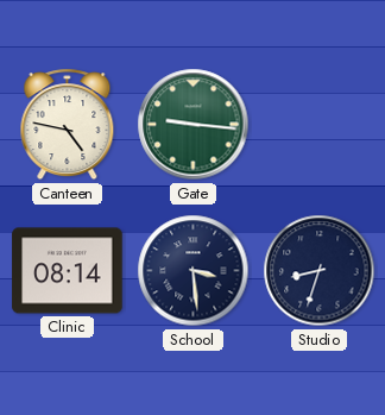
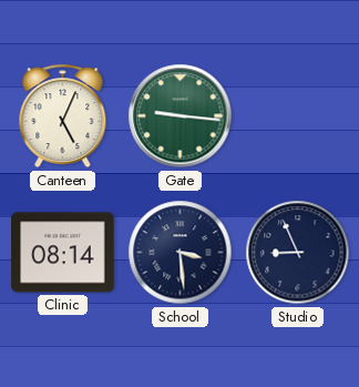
Canteen: 4:47 -> 5:04
Studio: 8:33 -> 8:56
